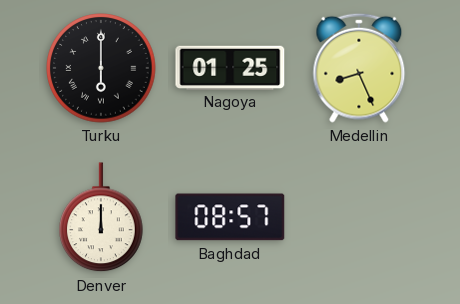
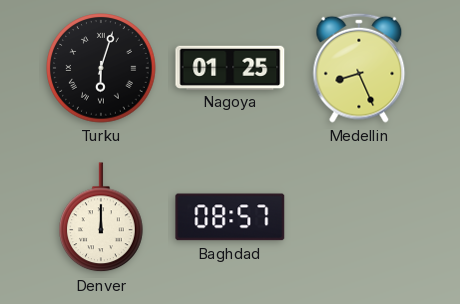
Turku: 6:00 -> 6:03
